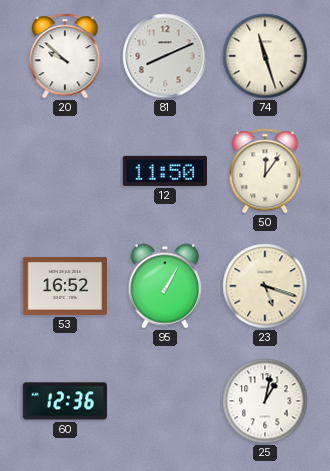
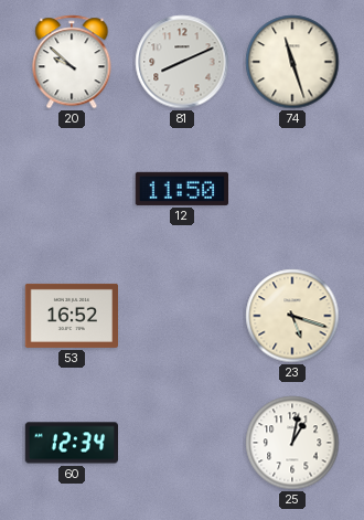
50: 12:06 -> none
95: 1:05 -> none
60: 12:36 -> 12:34
